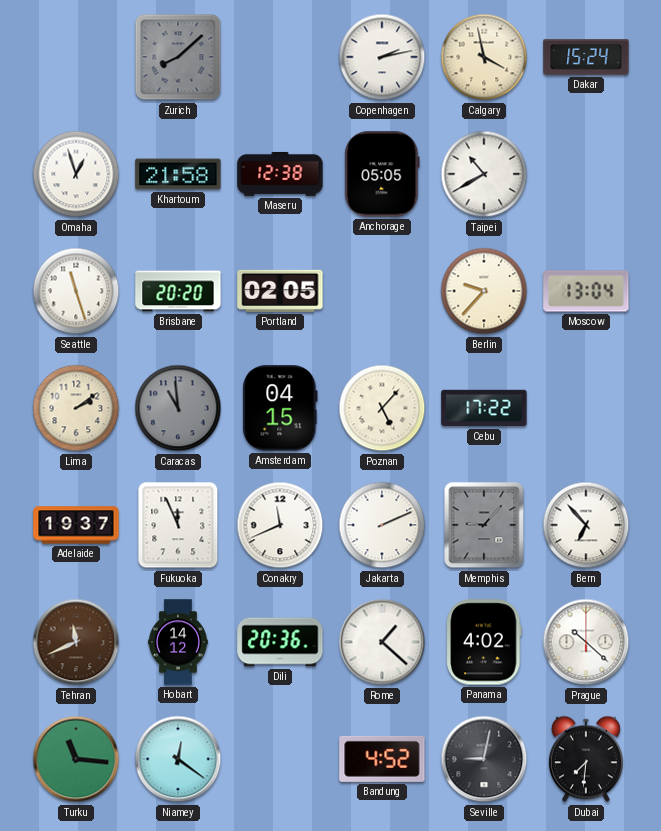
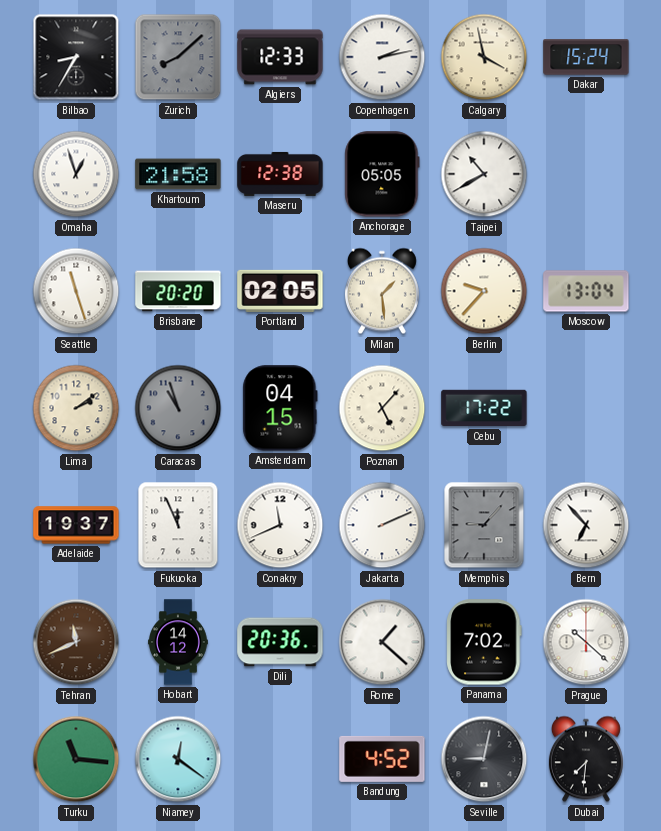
Bilbao: none -> 8:35
Algiers: none -> 12:33
Milan: none -> 1:29
Caracas: 10:59 -> 10:57
Panama: 4:02 -> 7:02
